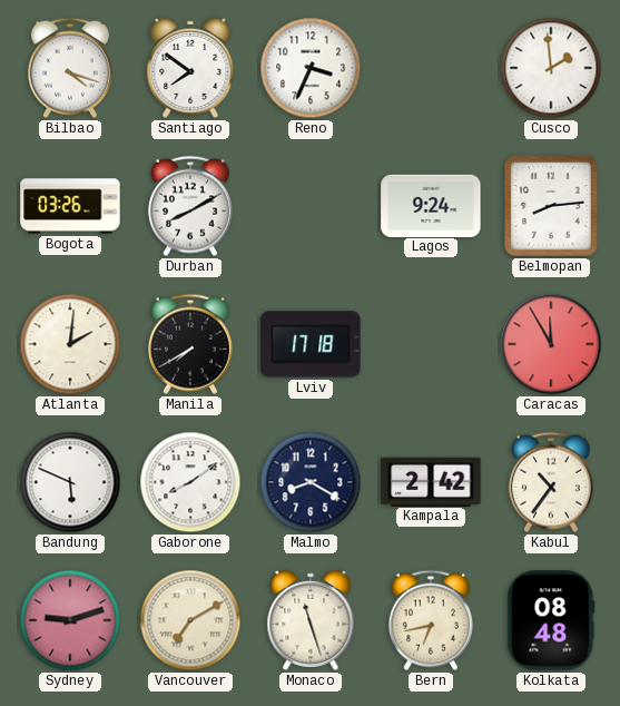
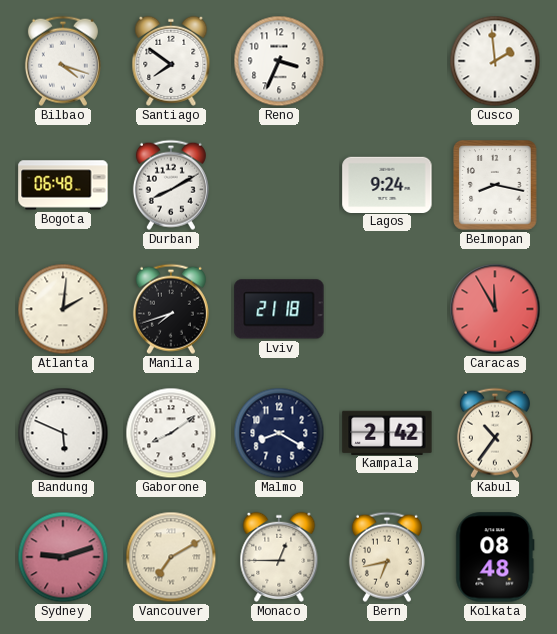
Bogota: 03:26 -> 06:48
Belmopan: 8:14 -> 8:17
Manila: 7:40 -> 7:42
Lviv: 17:18 -> 21:18
Monaco: 11:27 -> 12:45
